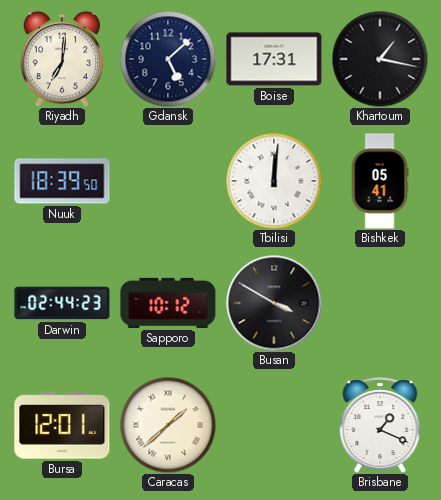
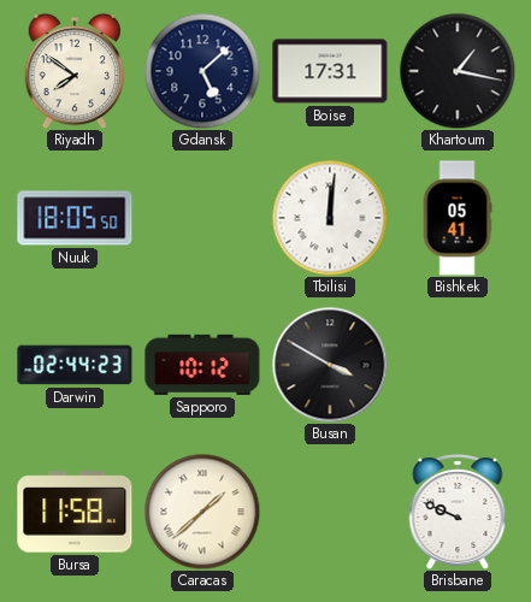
Riyadh: 7:01 -> 7:51
Nuuk: 18:39 -> 18:05
Bursa: 12:01 -> 11:58
Brisbane: 1:19 -> 9:49
